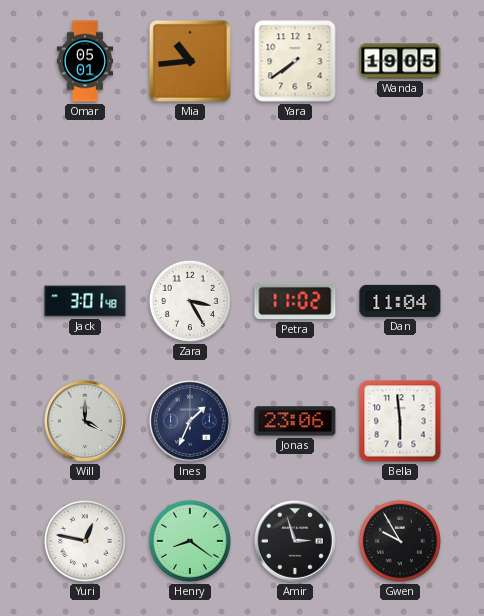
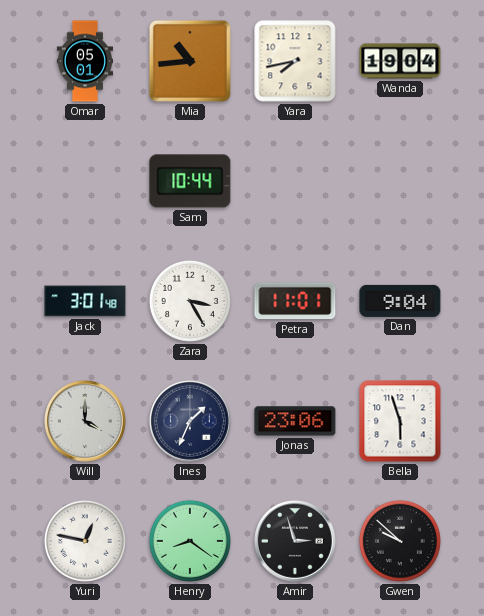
Yara: 7:39 -> 7:43
Wanda: 19:05 -> 19:04
Sam: none -> 10:44
Petra: 11:02 -> 11:01
Dan: 11:04 -> 9:04
Bella: 5:59 -> 5:57
Gwen: 9:55 -> 9:52
